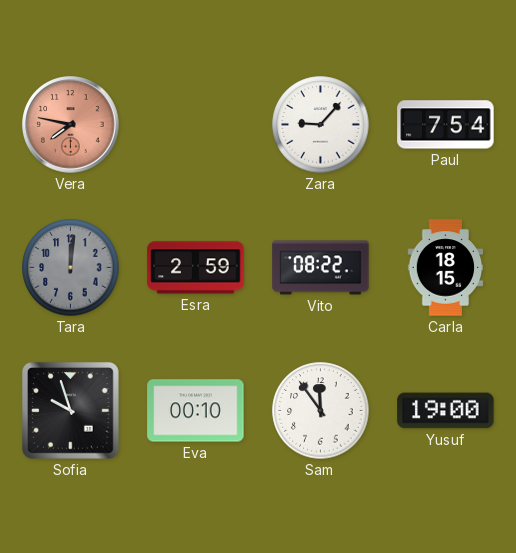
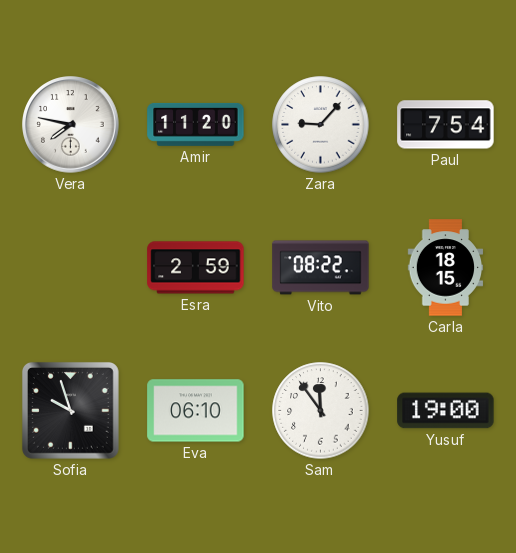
Vera dial: salmon -> white
Amir: none -> 11:20
Tara: 12:01 -> none
Eva: 00:10 -> 06:10
